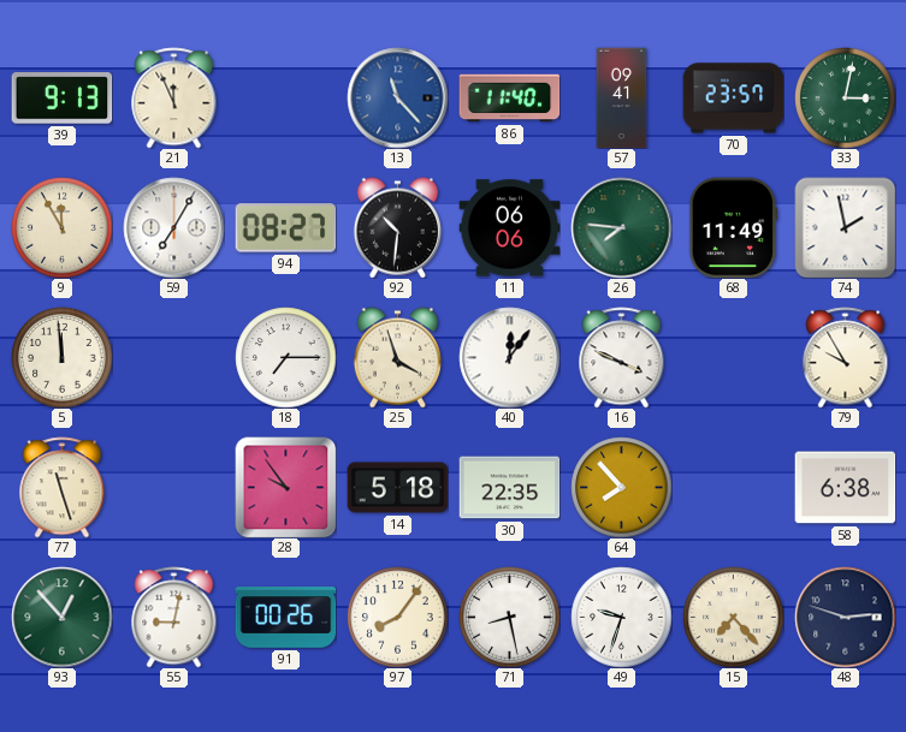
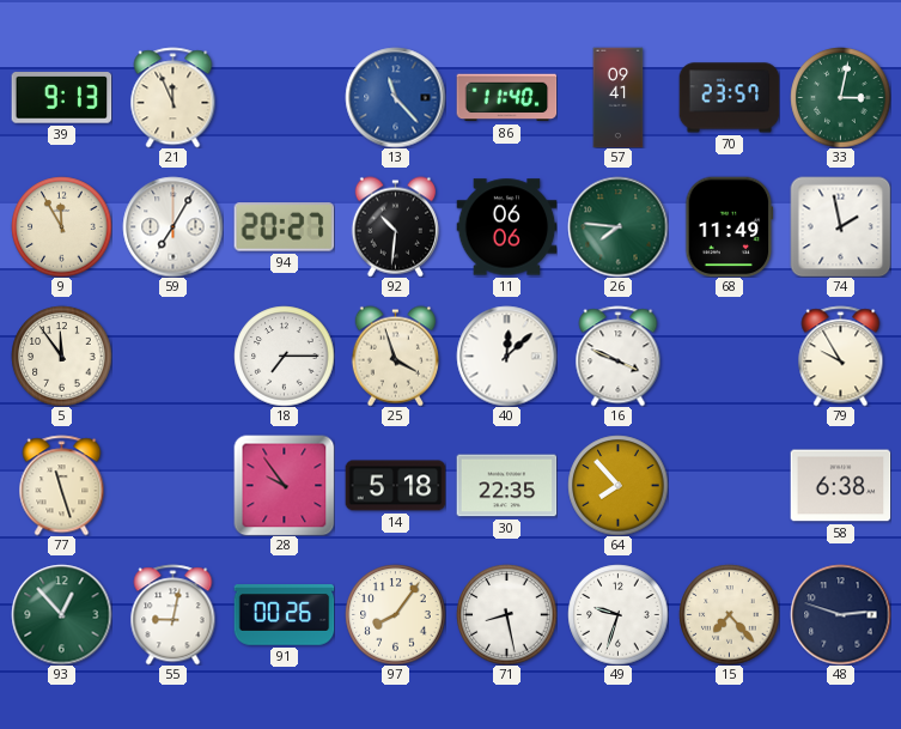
94: 08:27 -> 20:27
5: 11:59 -> 11:54
40: 12:06 -> 12:08
